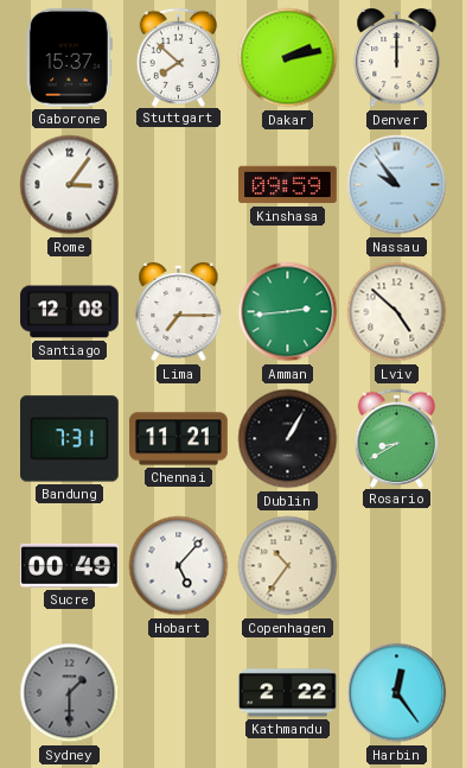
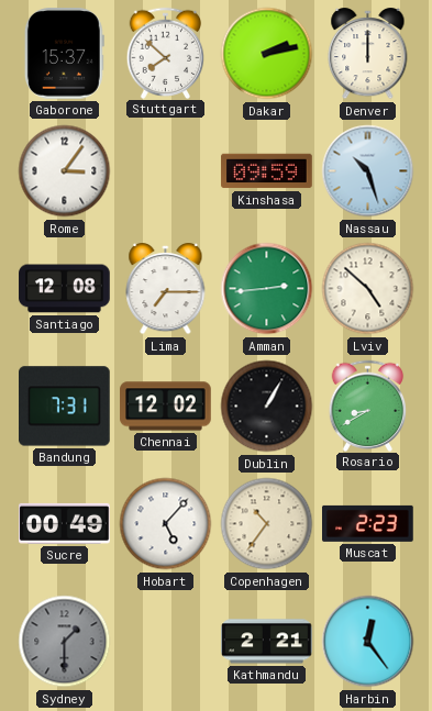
Nassau: 9:54 -> 10:27
Chennai: 11:21 -> 12:02
Muscat: none -> 2:23
Kathmandu: 2:22 -> 2:21
